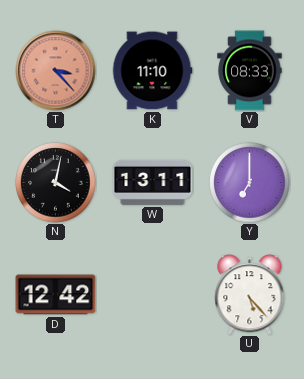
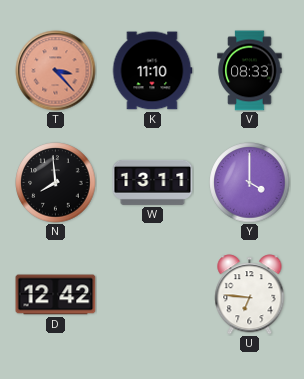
N: 4:02 -> 7:59
Y: 7:00 -> 4:00
U: 5:23 -> 6:46
